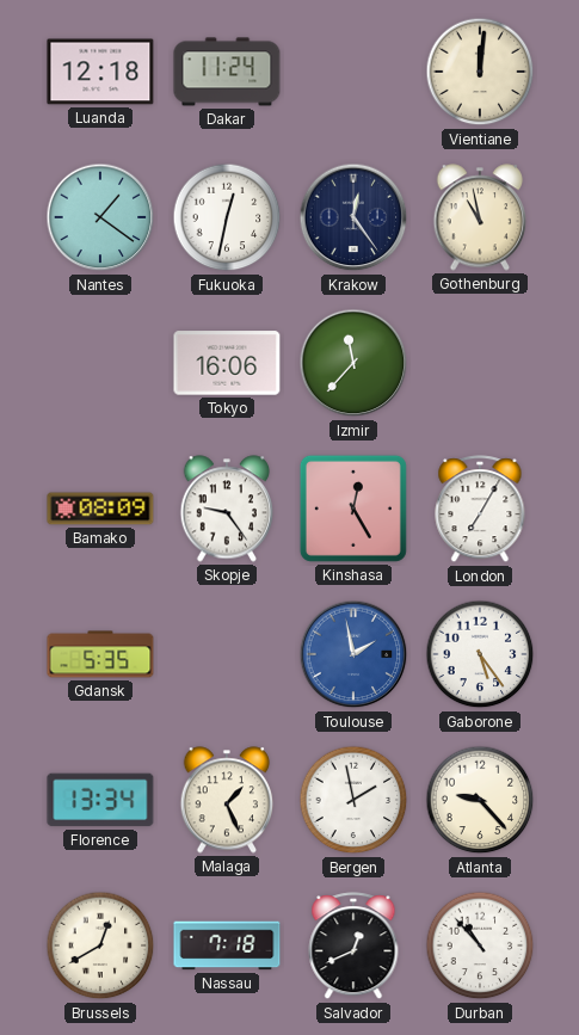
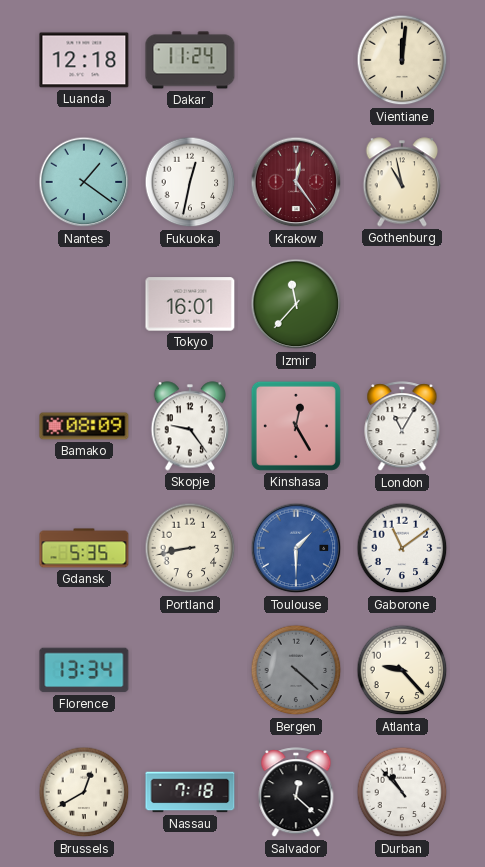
Krakow dial: navy -> burgundy
Tokyo: 16:06 -> 16:01
London: 7:05 -> 11:05
Portland: none -> 8:43
Toulouse: 1:58 -> 1:30
Gaborone: 5:24 -> 11:09
Malaga: 1:26 -> none
Bergen: 1:58 -> 4:22
Bergen dial: white -> grey
Salvador: 12:41 -> 12:22
